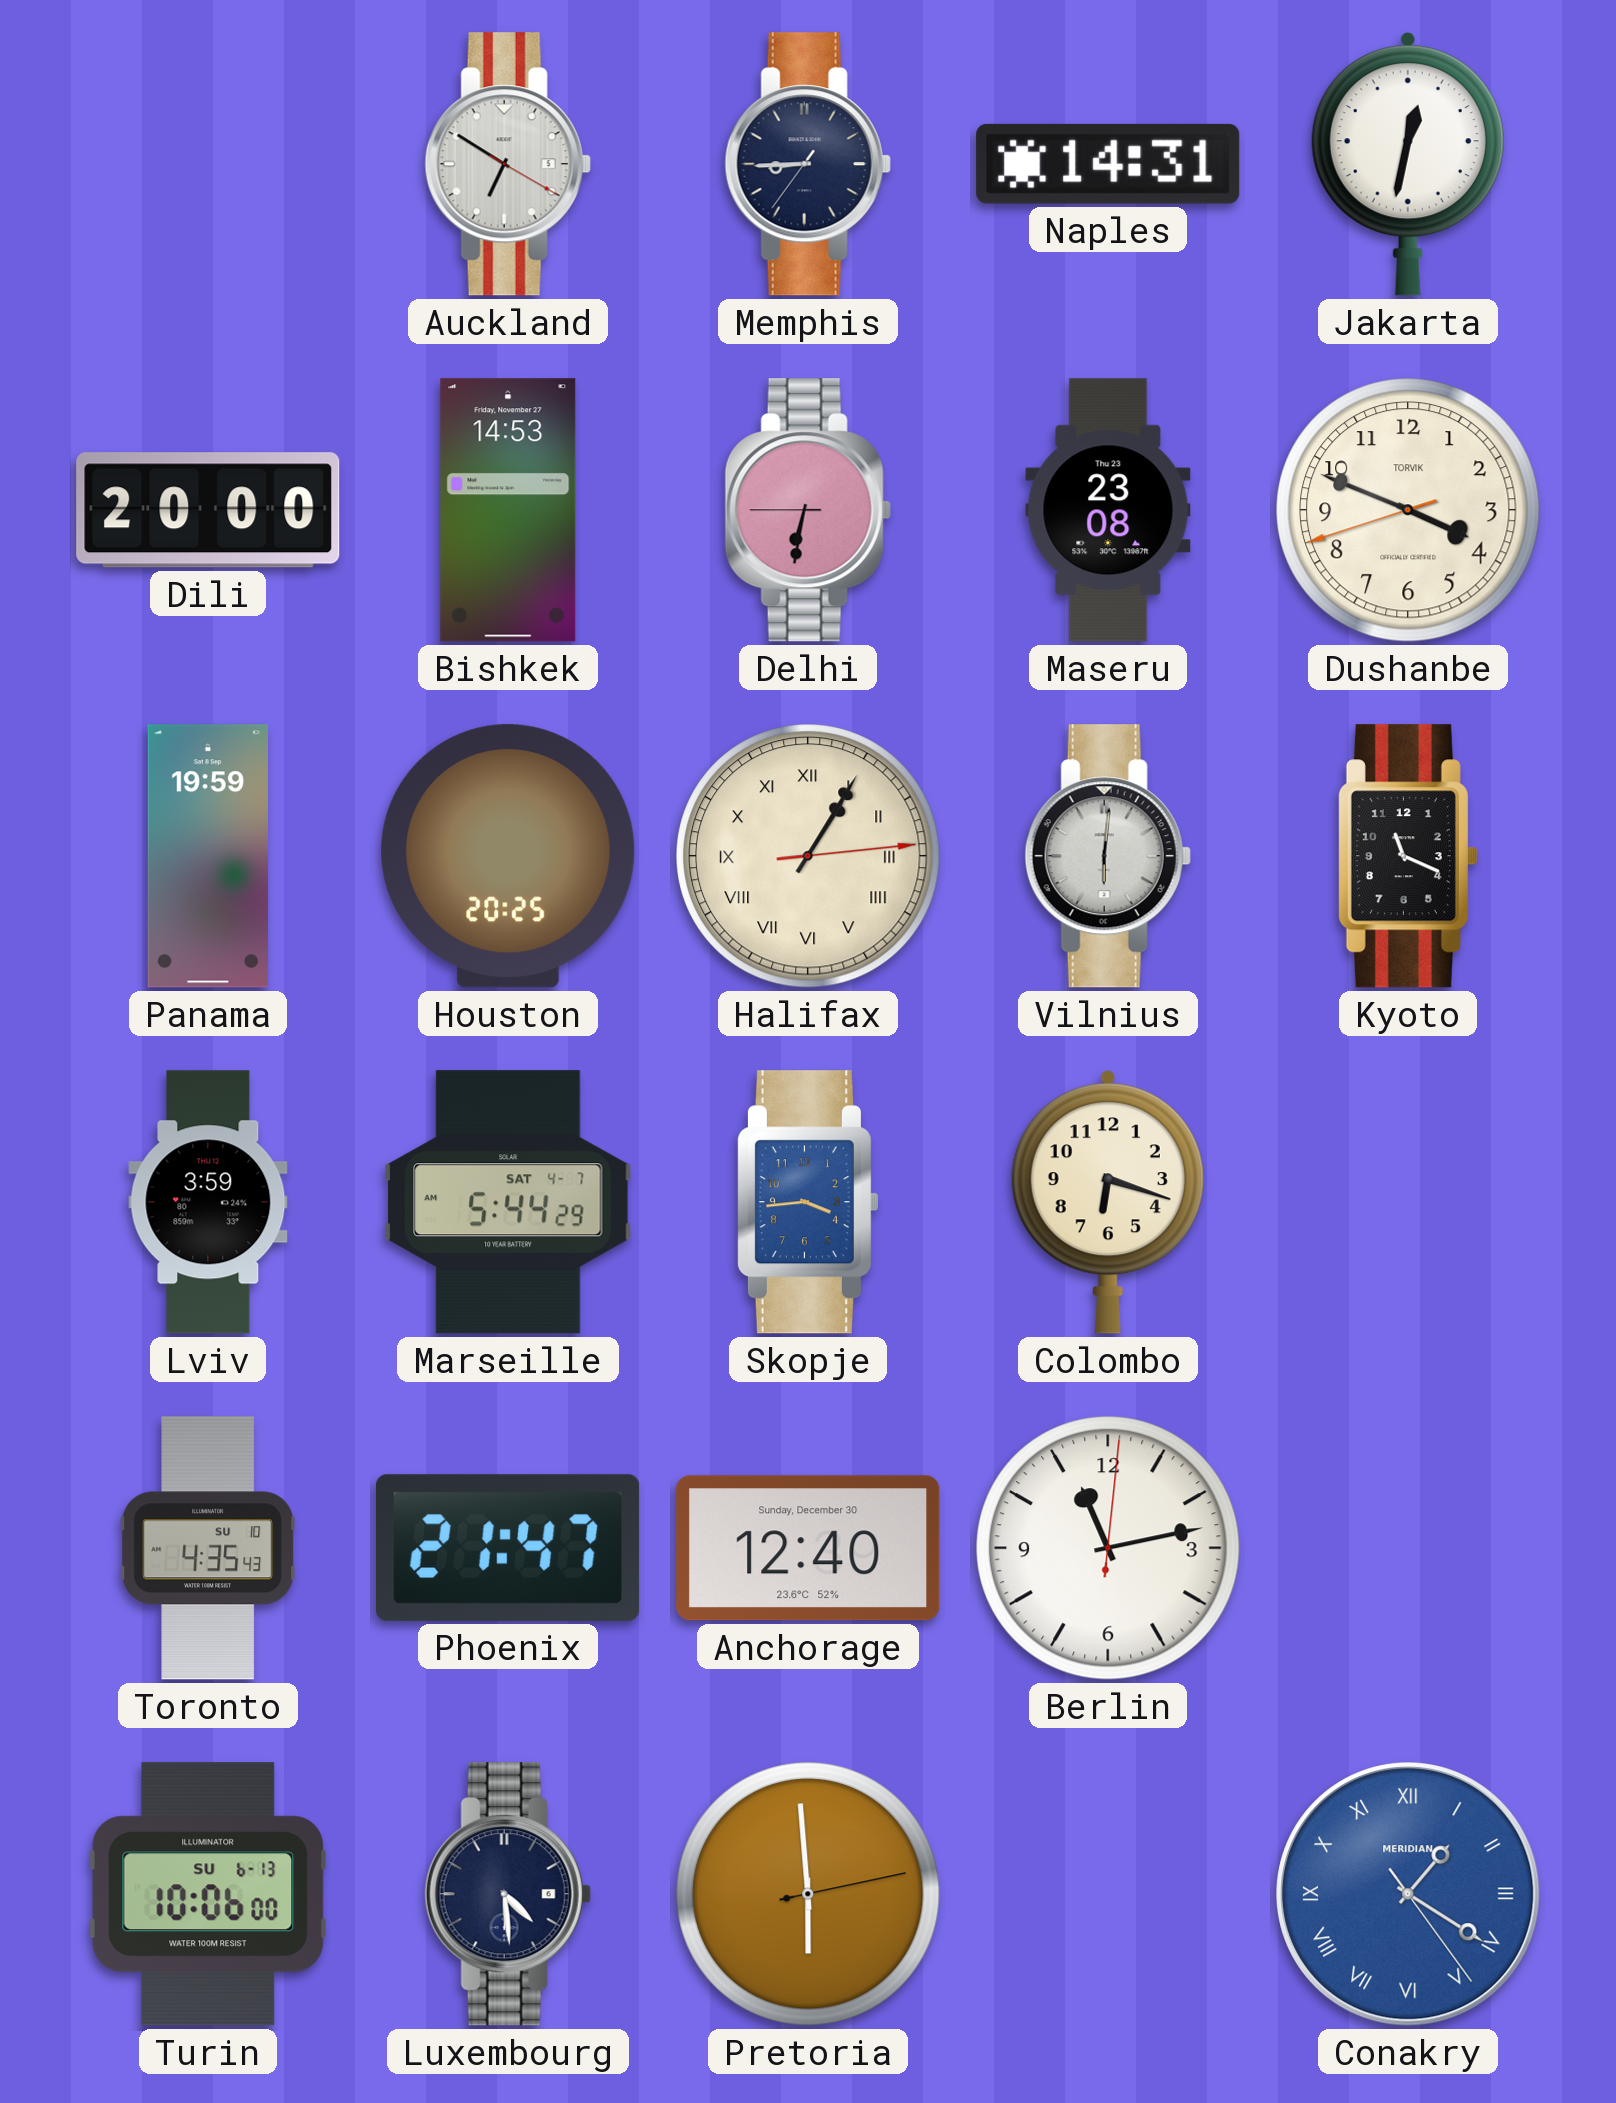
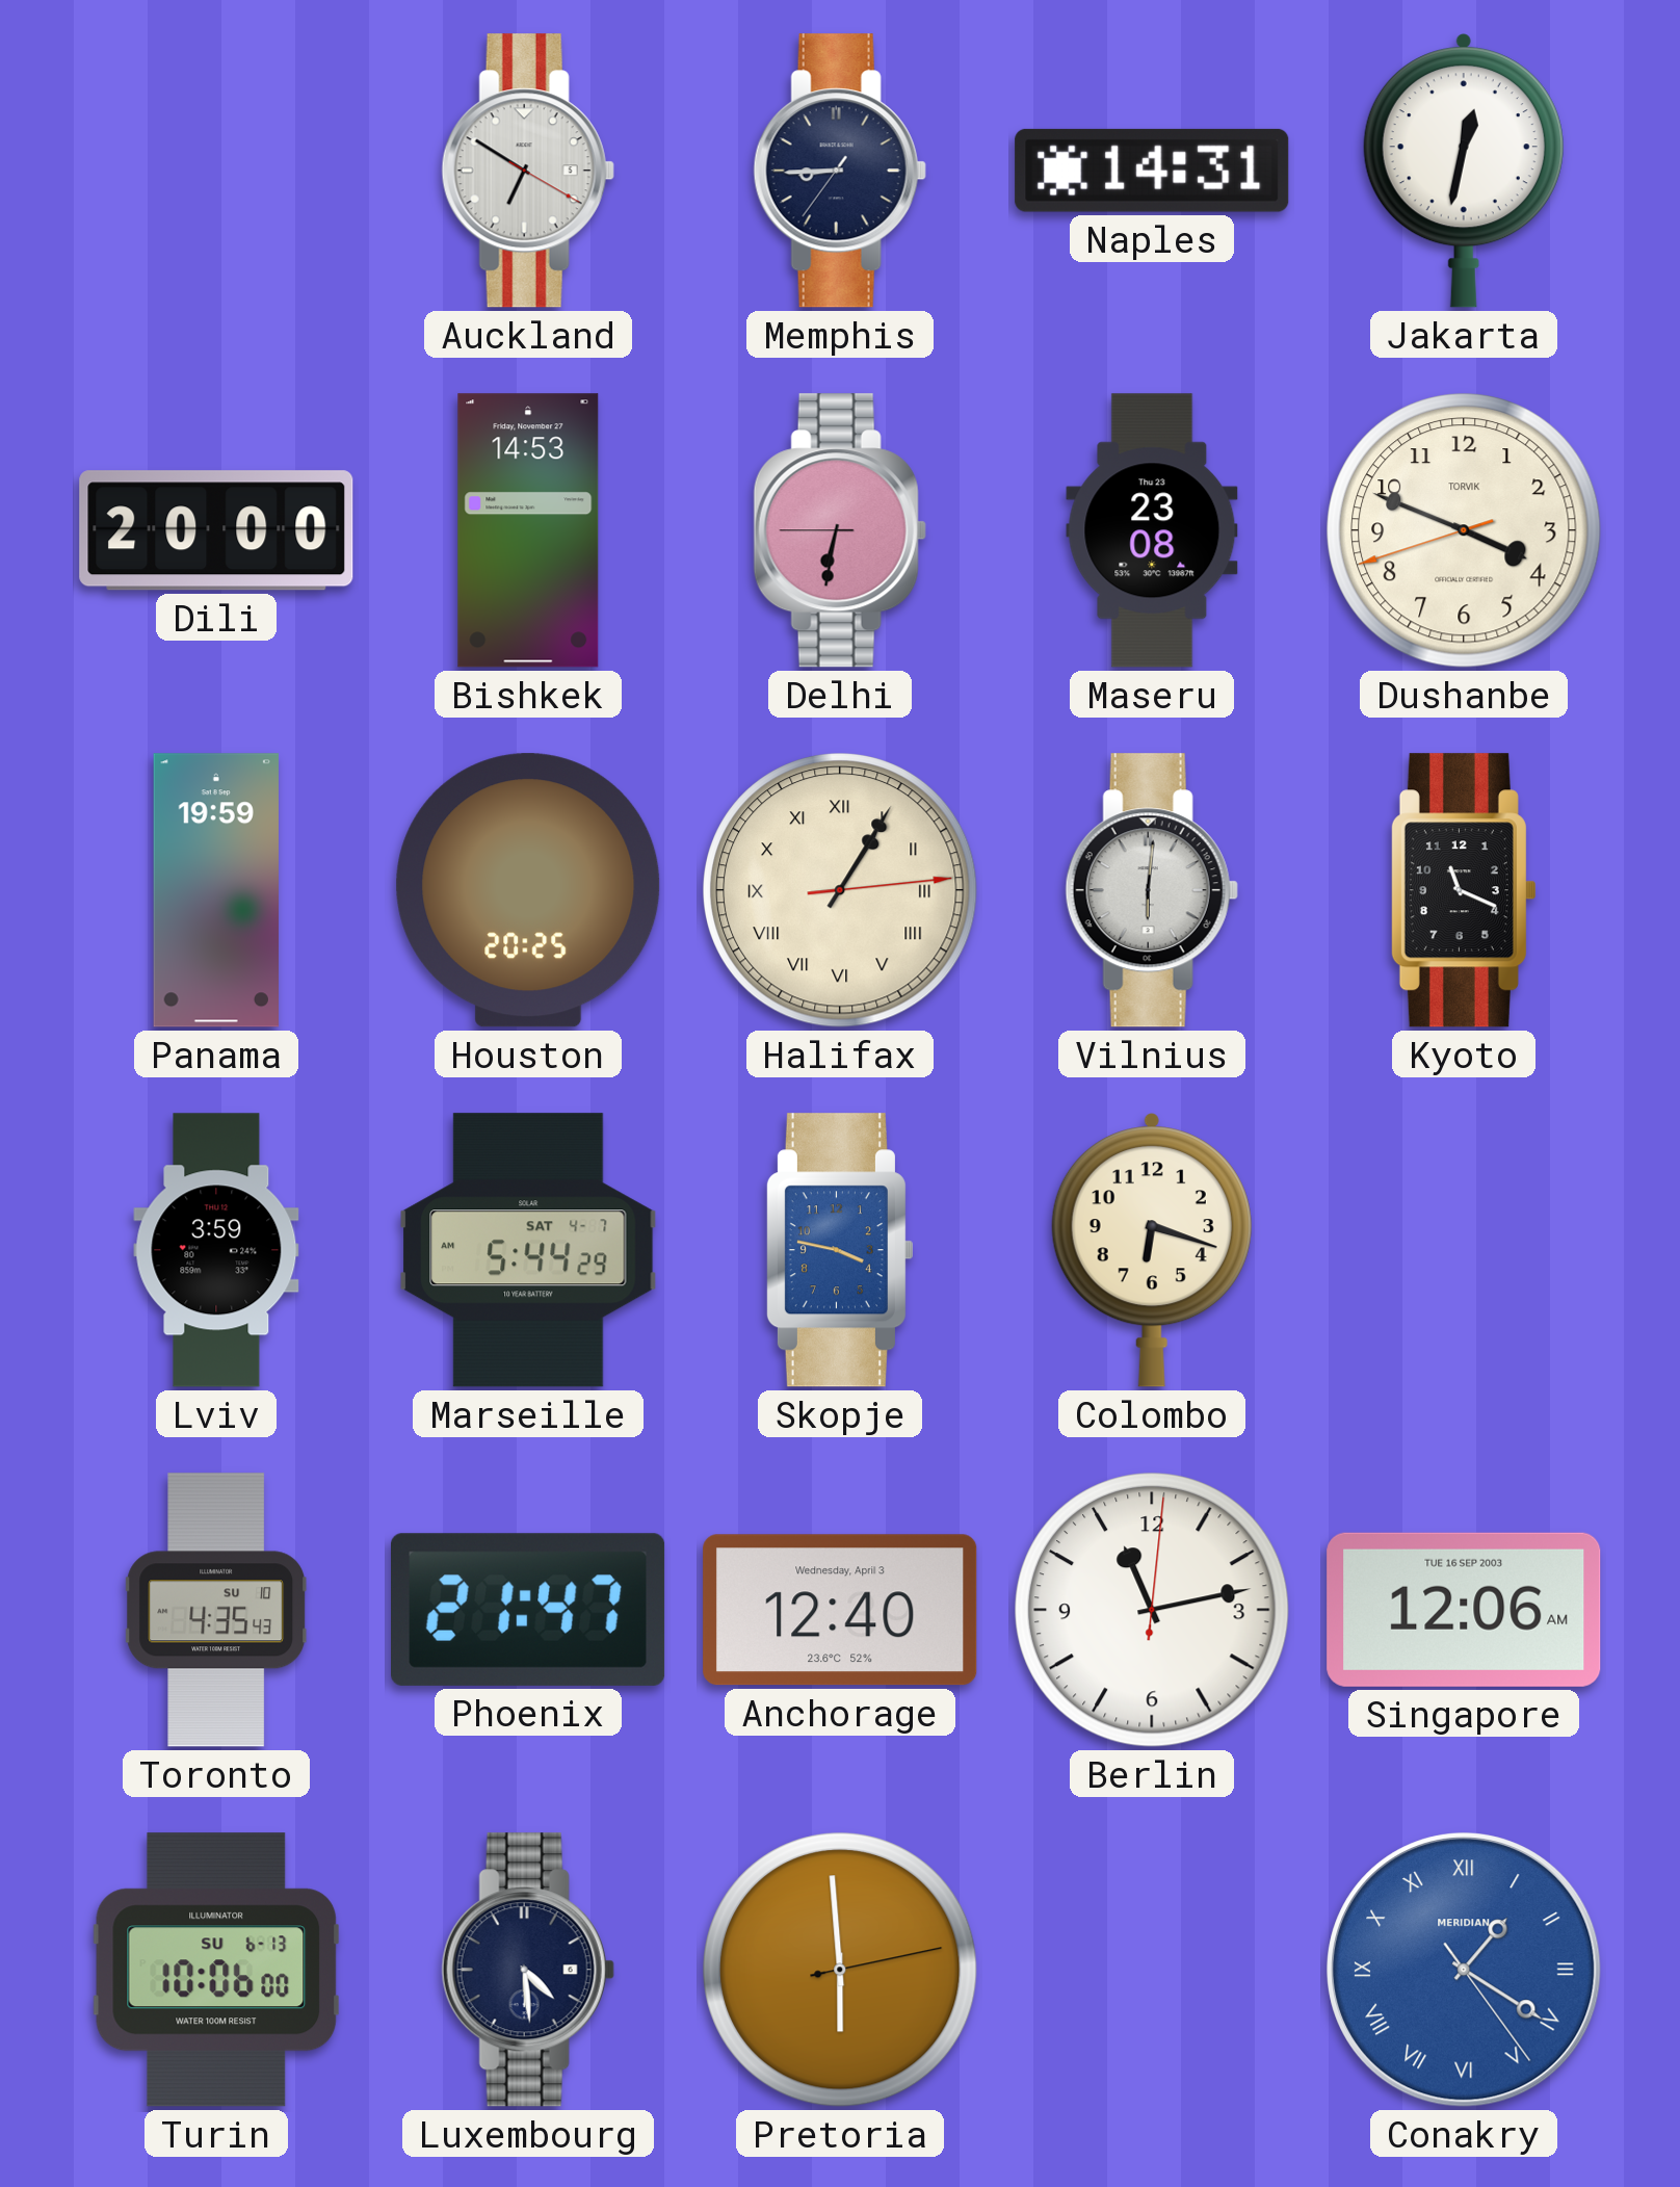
Skopje: 3:44 -> 3:47
Anchorage date: Sunday, December 30 -> Wednesday, April 3
Singapore: none -> 12:06
